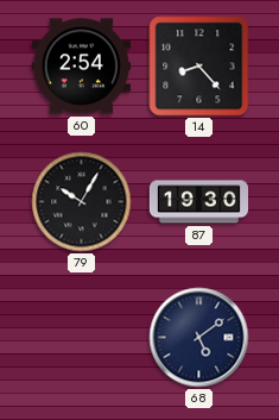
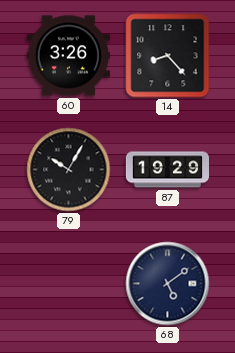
60: 2:54 -> 3:26
87: 19:30 -> 19:29
